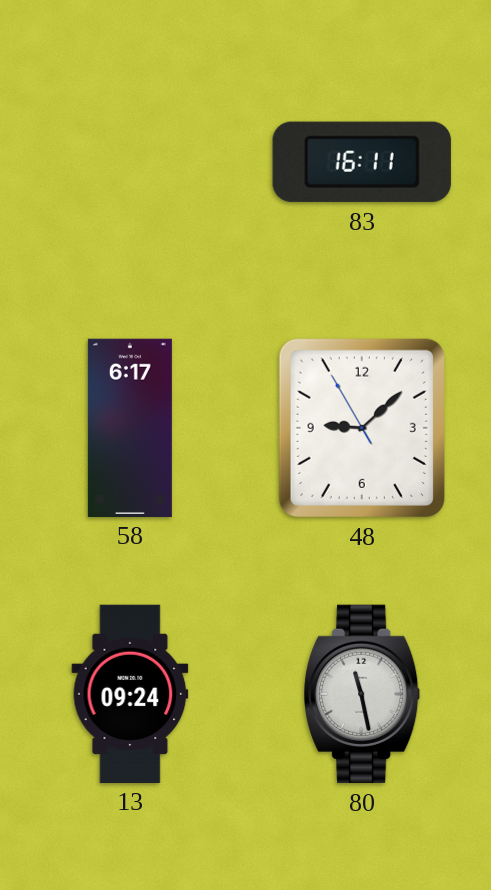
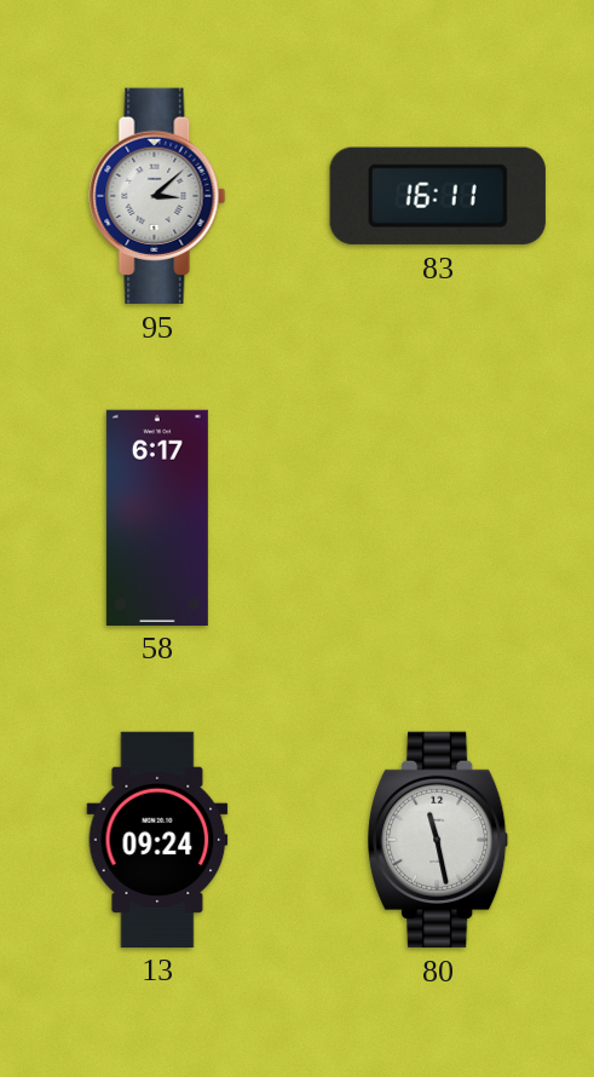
95: none -> 3:08
48: 9:07 -> none
